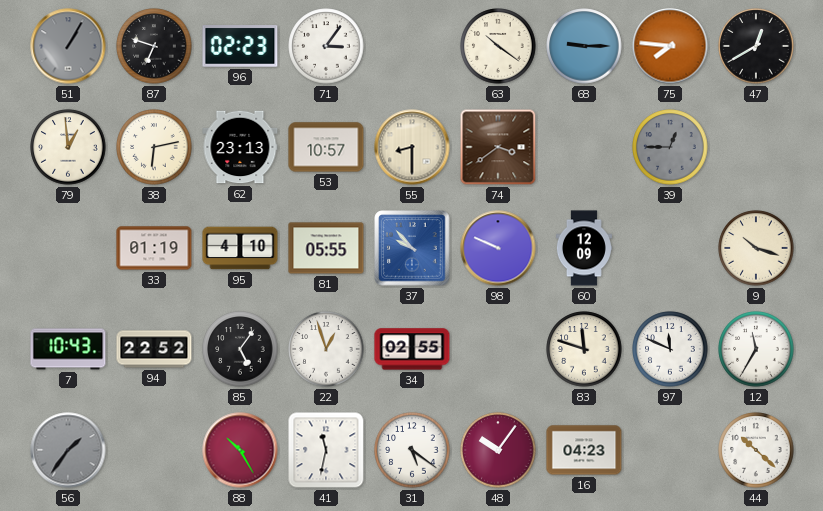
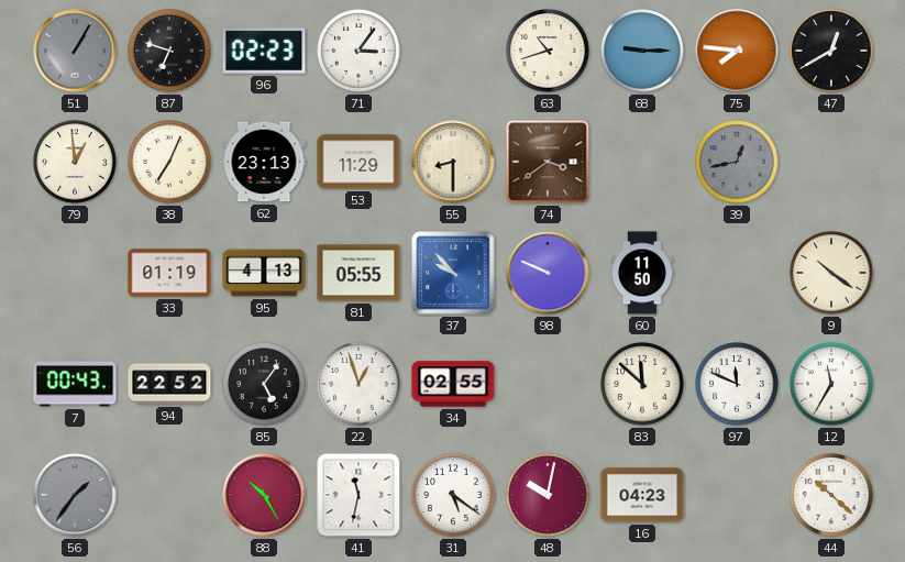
63: 10:21 -> 10:42
38: 6:13 -> 7:04
53: 10:57 -> 11:29
39: 12:45 -> 12:43
95: 4:10 -> 4:13
60: 12:09 -> 11:50
9: 10:18 -> 10:21
7: 10:43 -> 00:43
83: 11:48 -> 11:52
48: 10:06 -> 10:02
